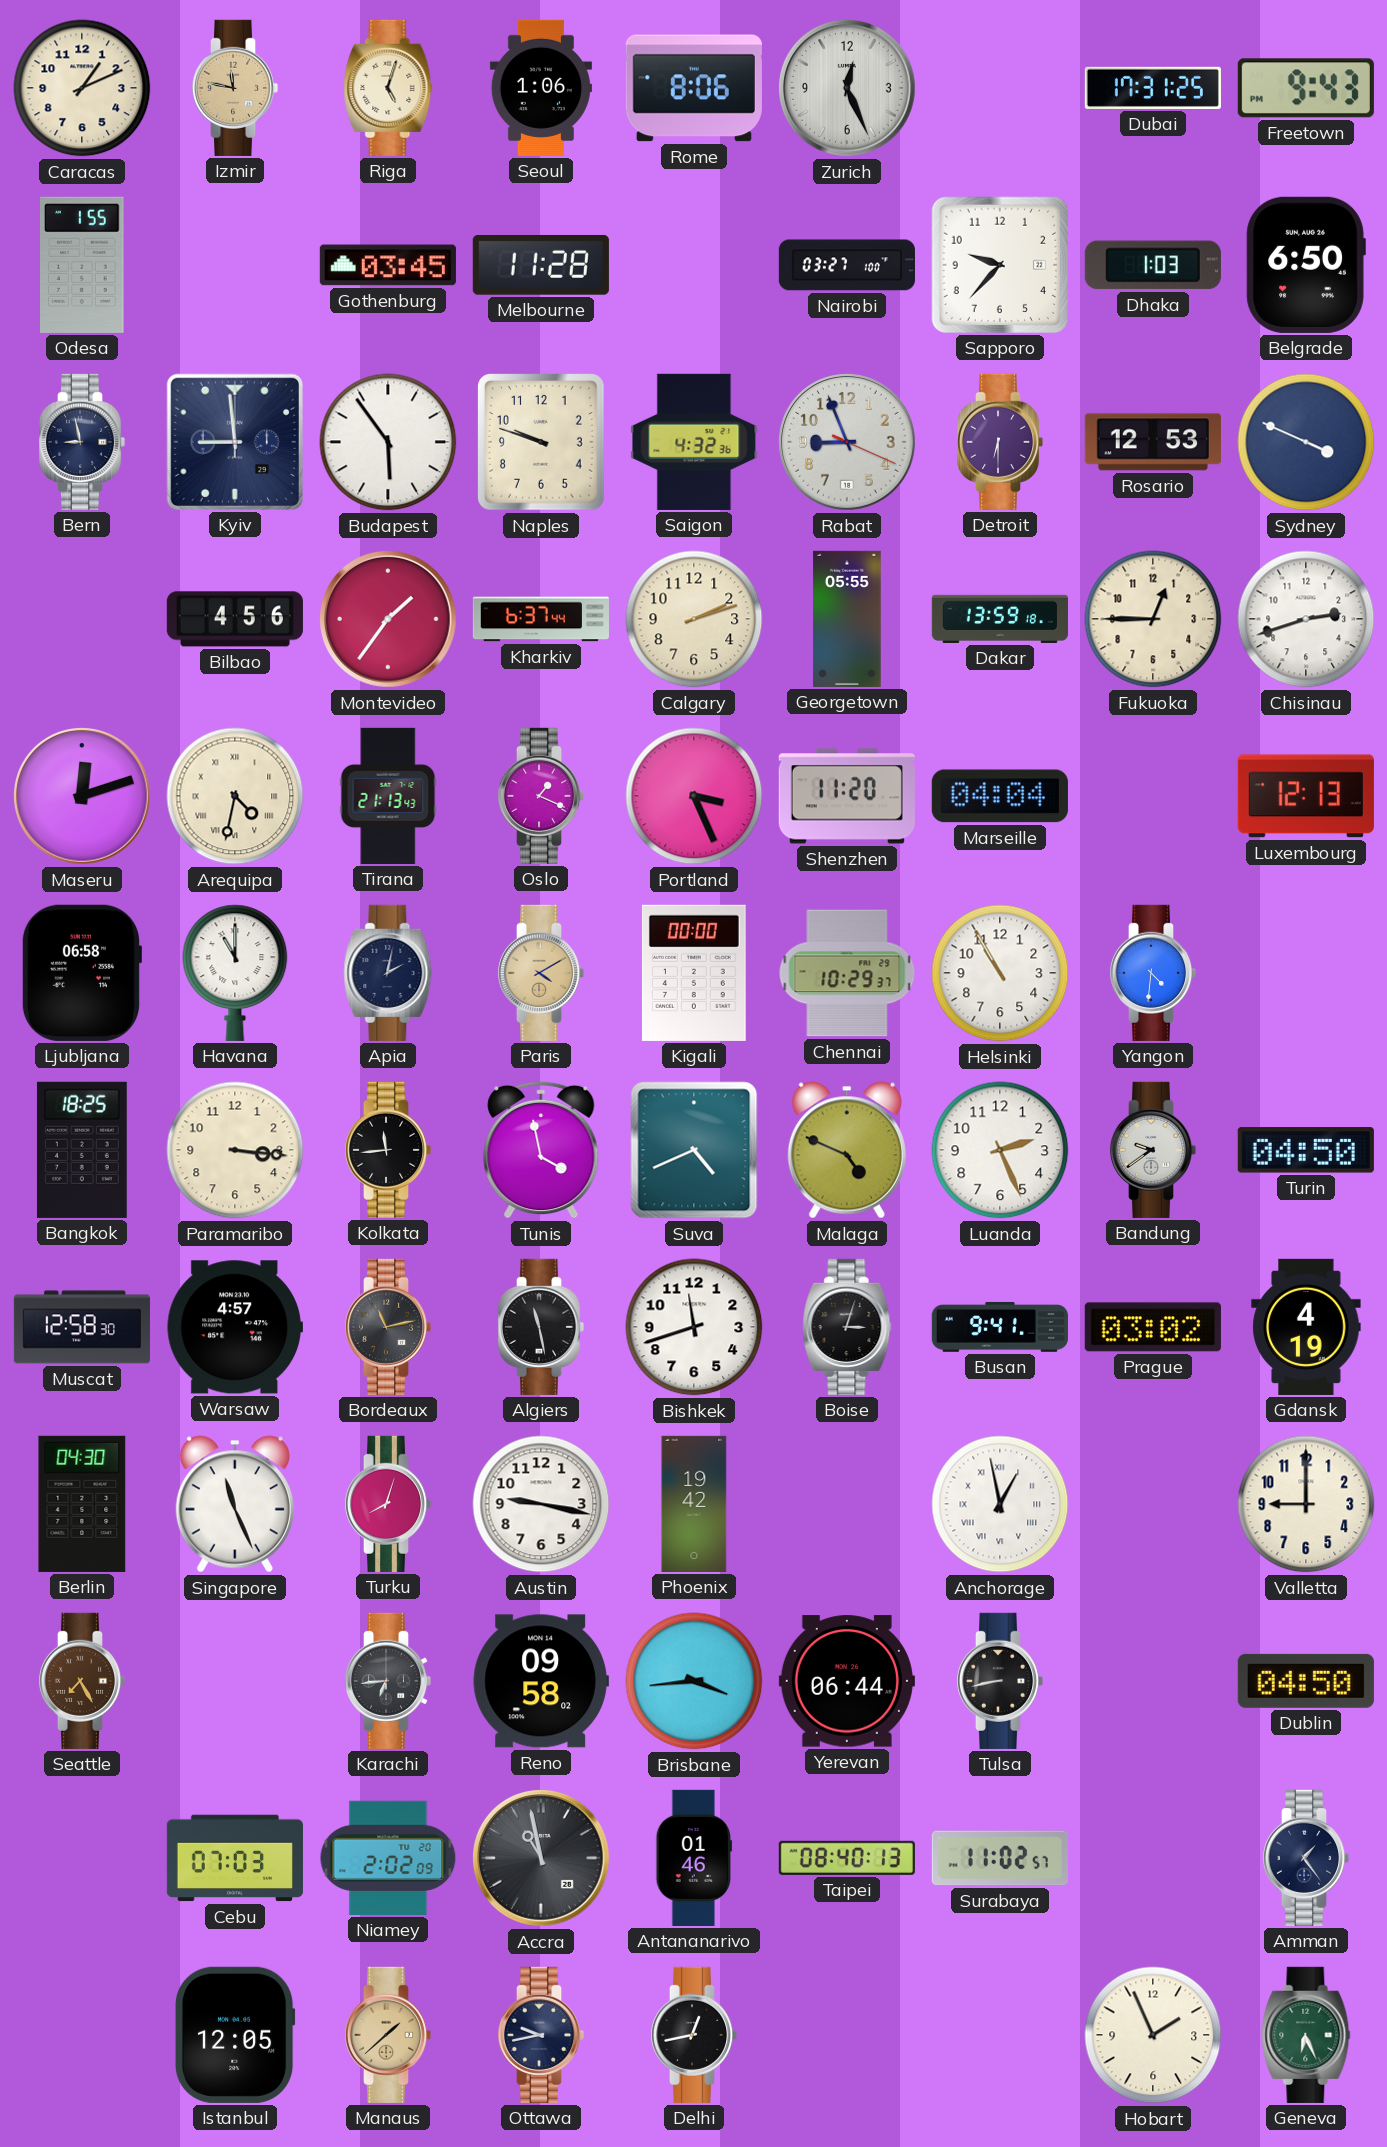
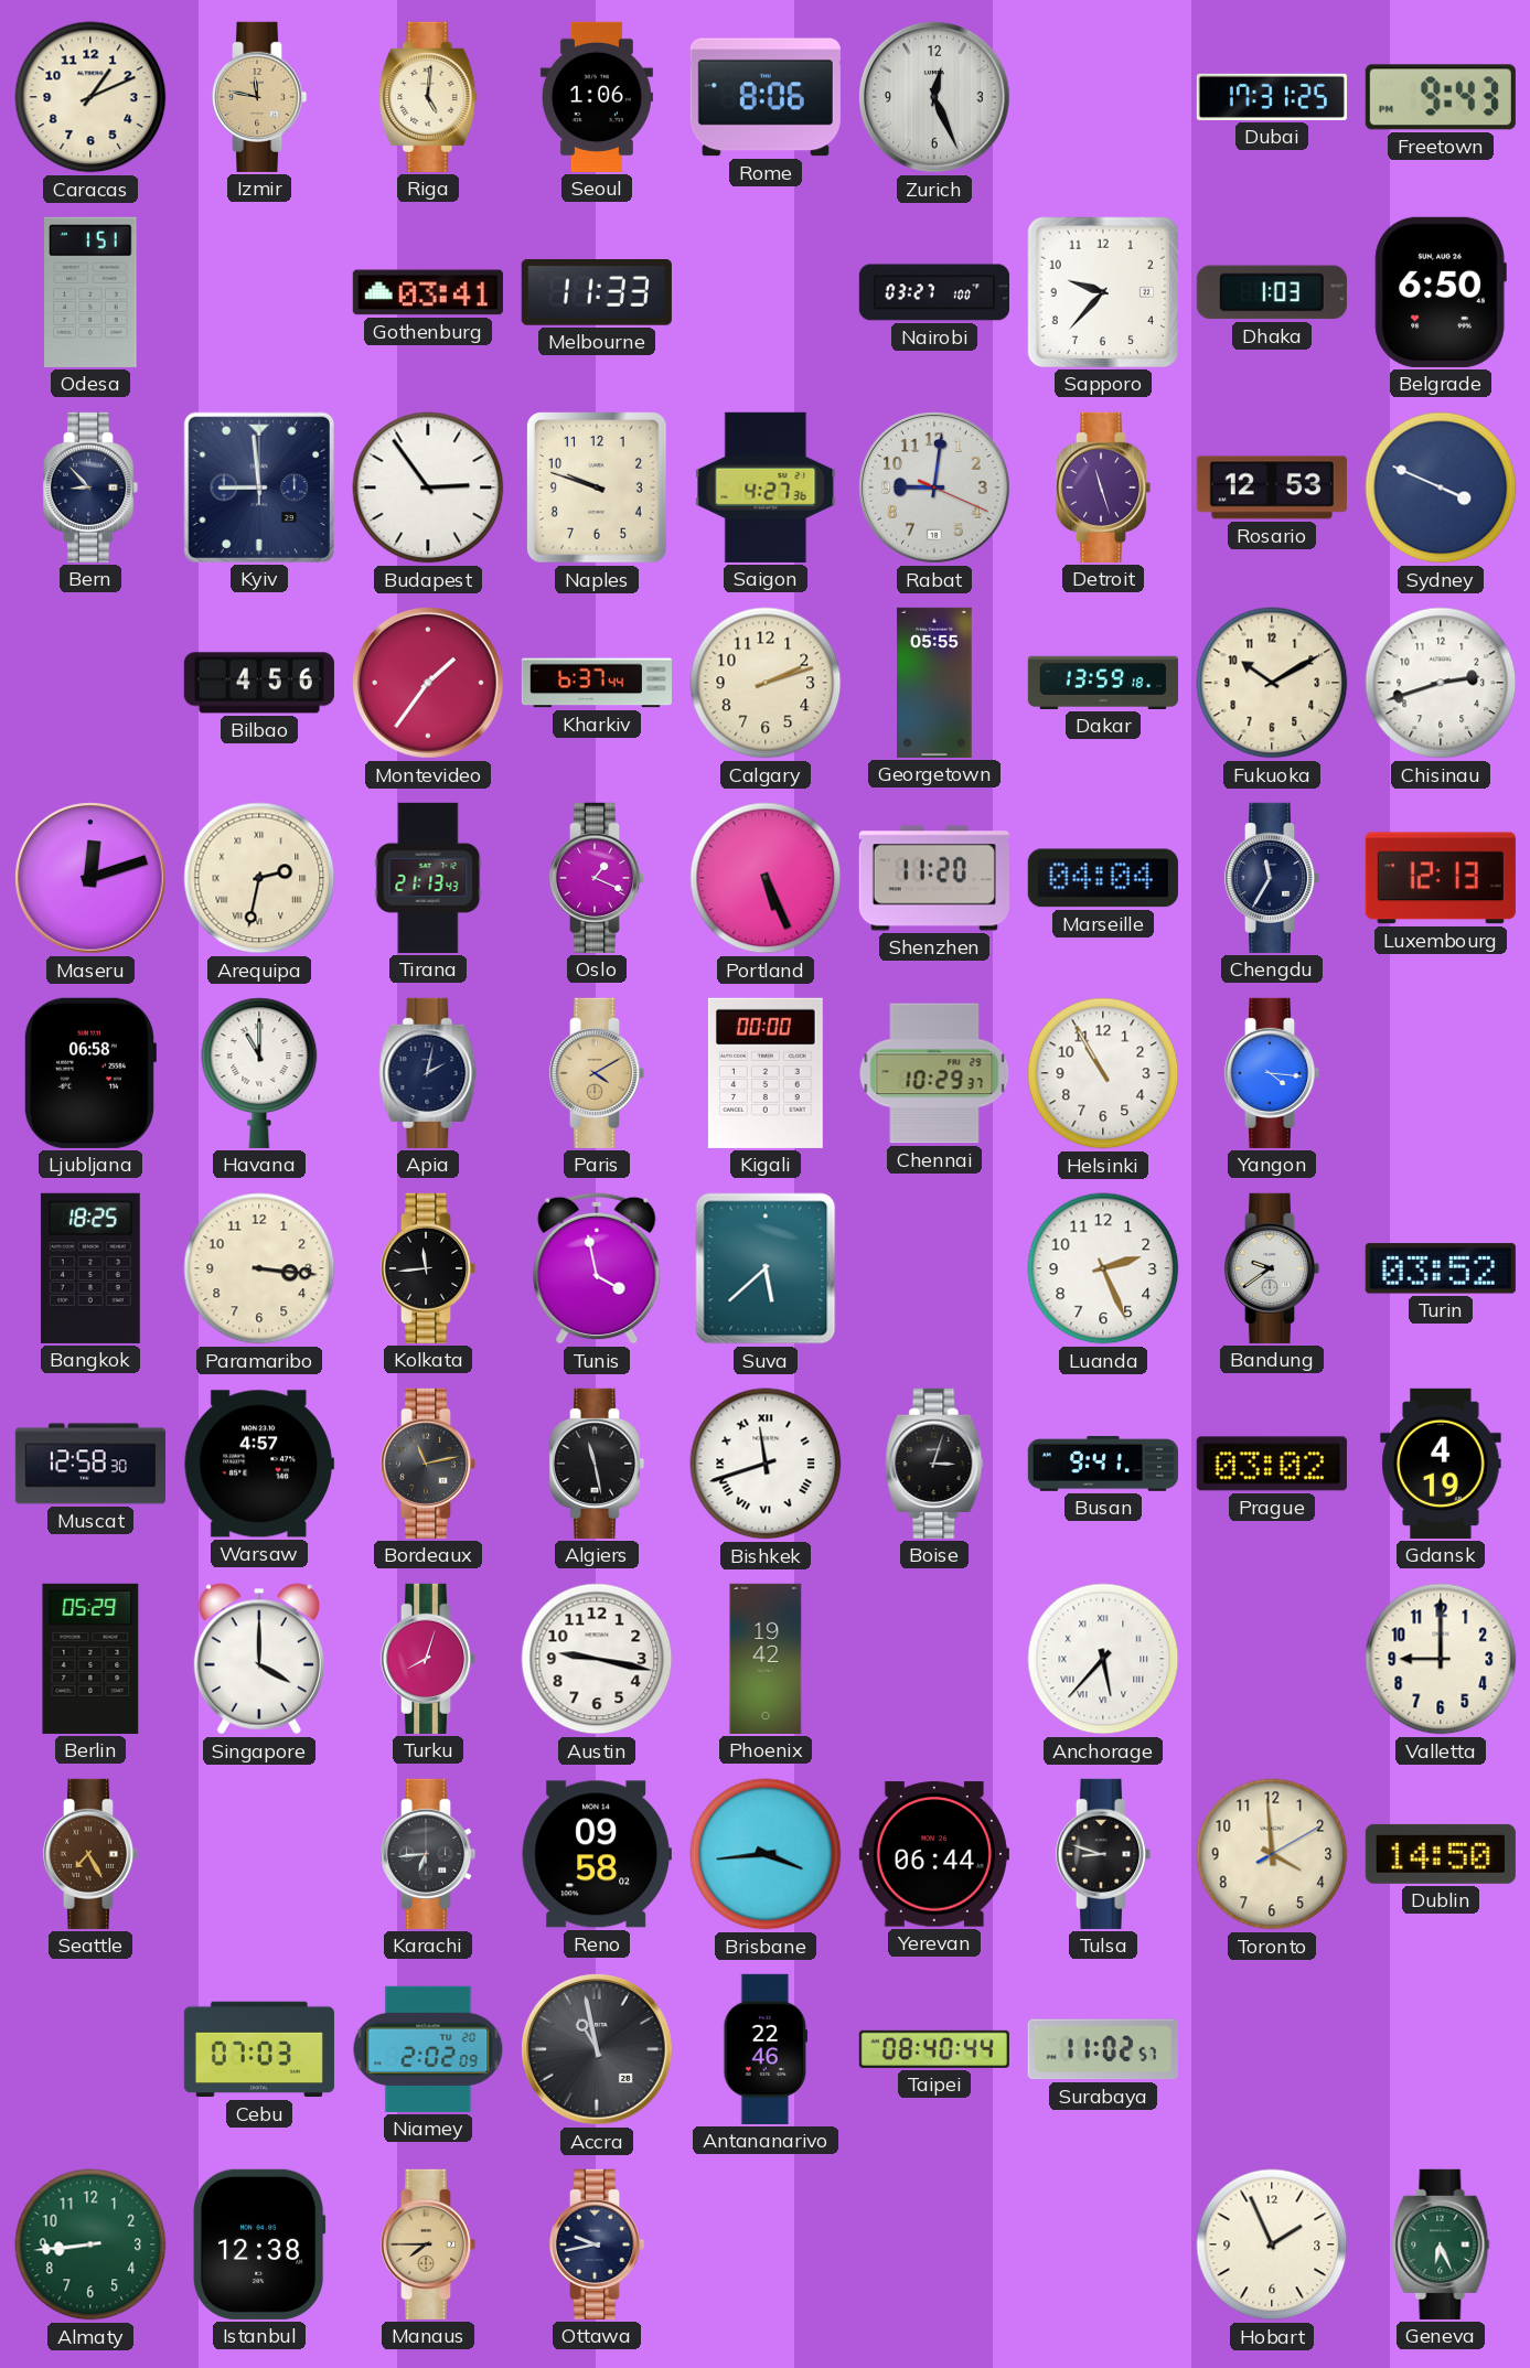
Riga: 5:03 -> 5:01
Odesa: 1:55 -> 1:51
Gothenburg: 03:45 -> 03:41
Melbourne: 11:28 -> 11:33
Bern: 8:58 -> 8:53
Budapest: 5:54 -> 2:54
Saigon: 4:32 -> 4:27
Rabat: 8:56 -> 9:01
Detroit: 6:30 -> 11:27
Fukuoka: 12:45 -> 10:10
Arequipa: 4:32 -> 2:32
Portland: 3:26 -> 5:26
Chengdu: none -> 11:35
Yangon: 4:31 -> 4:16
Suva: 4:41 -> 5:38
Malaga: 4:49 -> none
Turin: 04:50 -> 03:52
Bishkek numerals: Arabic -> Roman
Berlin: 04:30 -> 05:29
Singapore: 11:26 -> 4:00
Anchorage: 12:58 -> 5:37
Tulsa: 8:43 -> 8:48
Toronto: none -> 3:59
Dublin: 04:50 -> 14:50
Antananarivo: 01:46 -> 22:46
Taipei: 08:40:13 -> 08:40:44
Amman: 1:24 -> none
Almaty: none -> 8:44
Istanbul: 12:05 -> 12:38
Manaus: 1:38 -> 7:45
Delhi: 12:43 -> none
